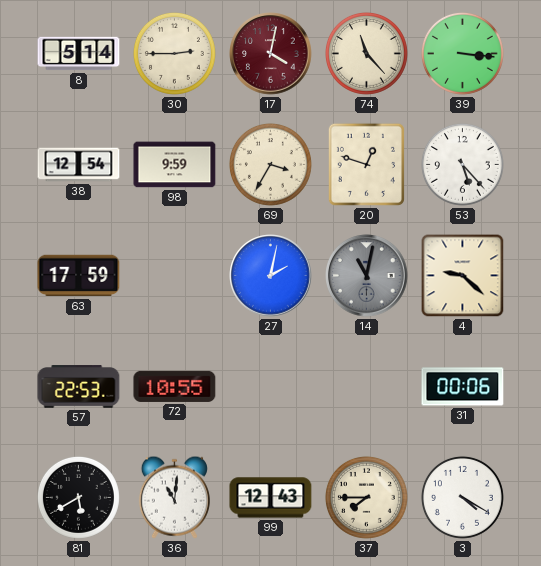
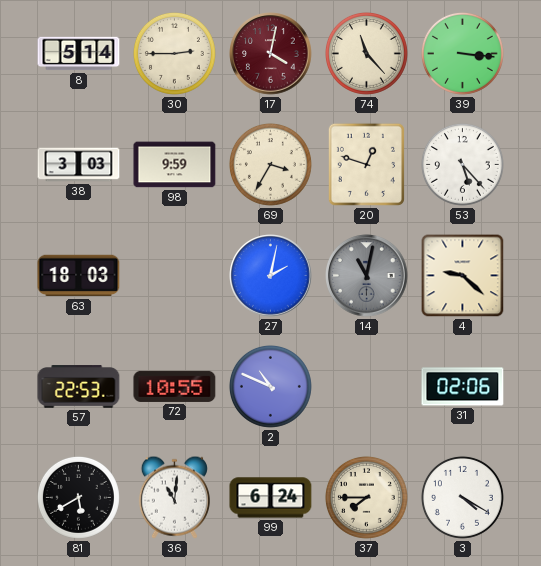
38: 12:54 -> 3:03
63: 17:59 -> 18:03
2: none -> 10:49
31: 00:06 -> 02:06
99: 12:43 -> 6:24
